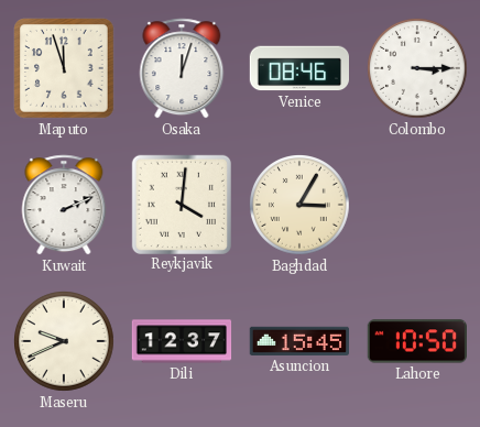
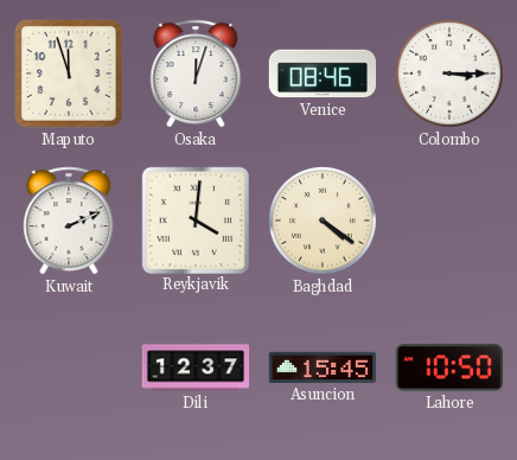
Baghdad: 3:05 -> 4:21
Maseru: 9:41 -> none
